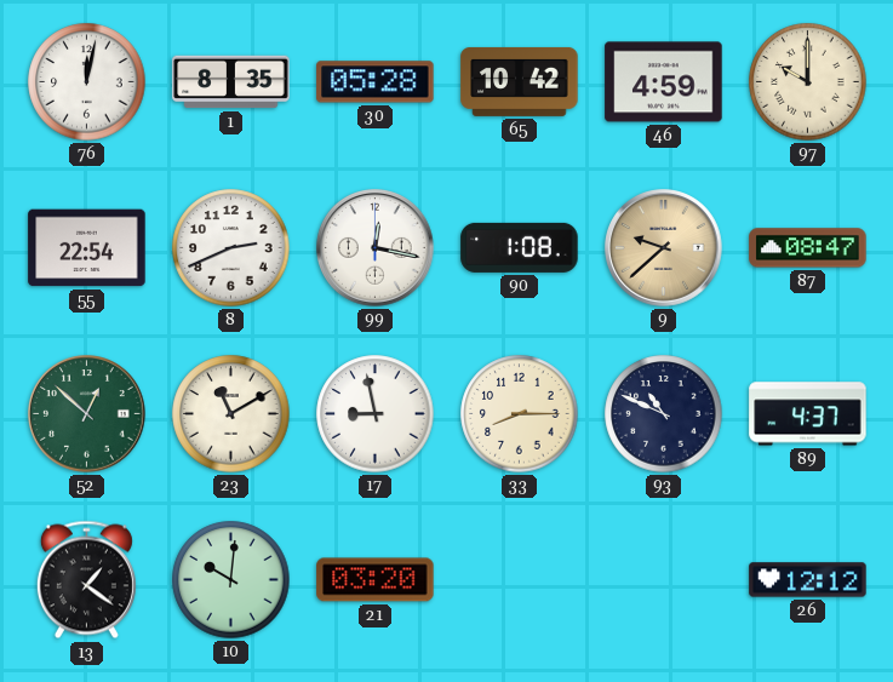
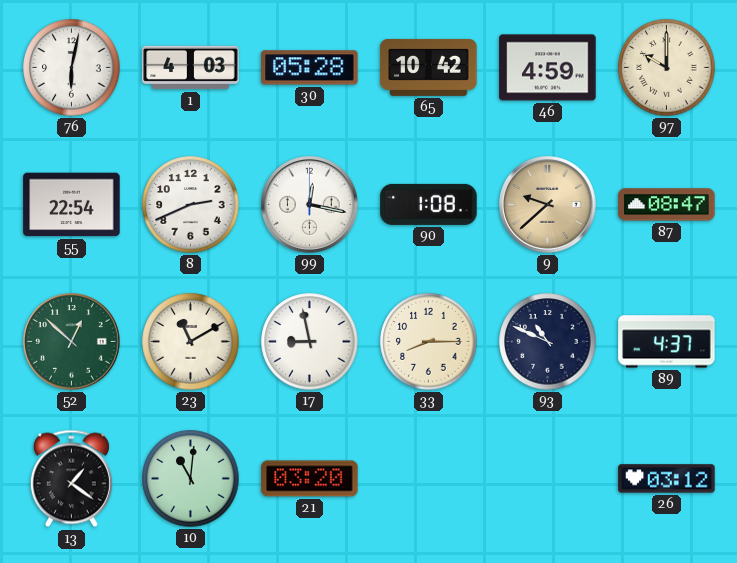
76: 12:02 -> 6:02
1: 8:35 -> 4:03
10: 10:01 -> 11:01
26: 12:12 -> 03:12
